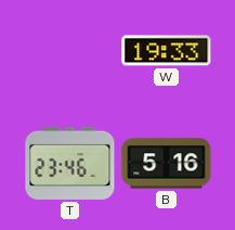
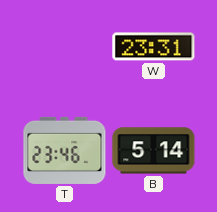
W: 19:33 -> 23:31
B: 5:16 -> 5:14
